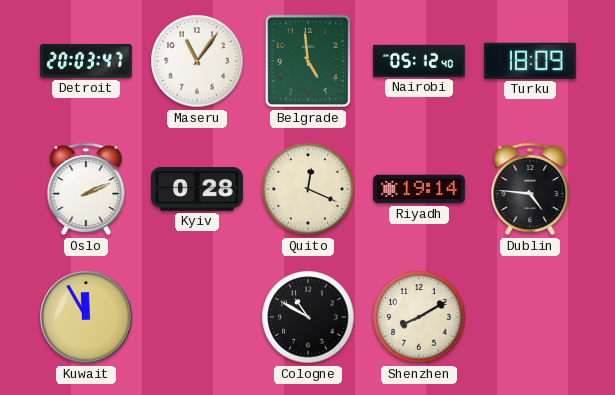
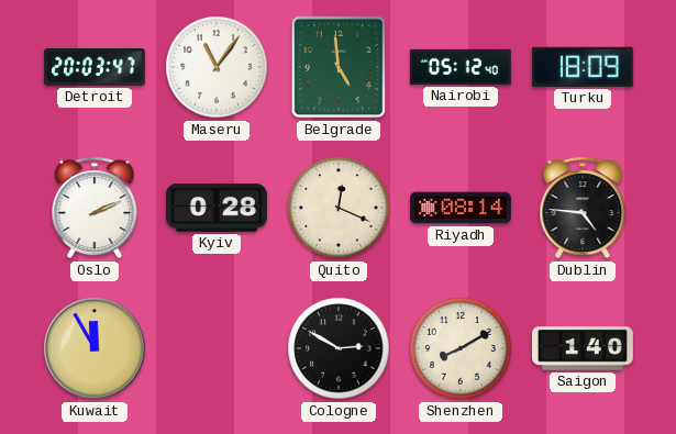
Riyadh: 19:14 -> 08:14
Cologne: 10:50 -> 2:50
Saigon: none -> 1:40
